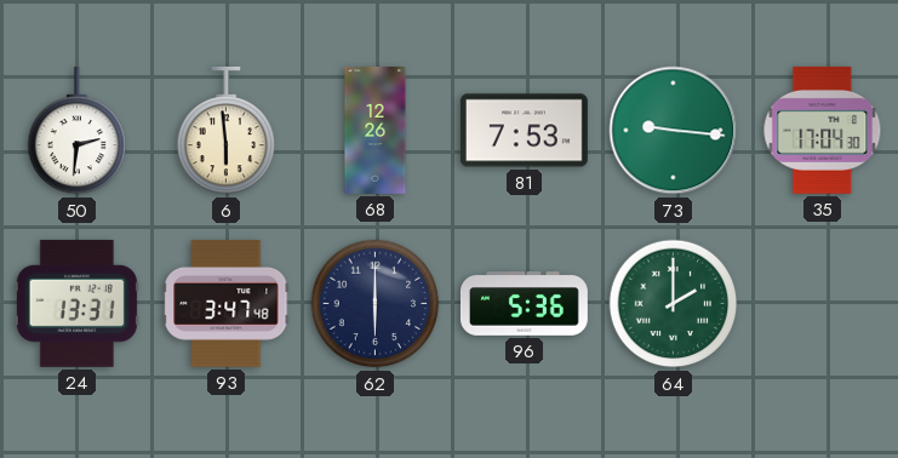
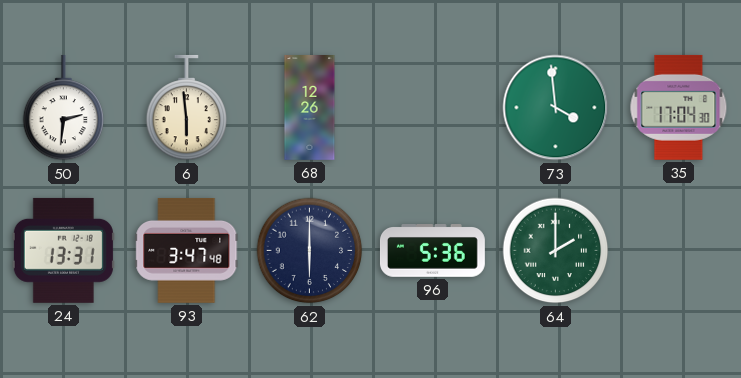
81: 7:53 -> none
73: 9:16 -> 3:59
